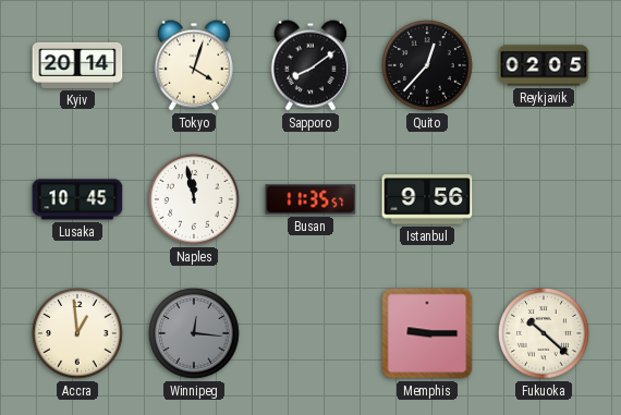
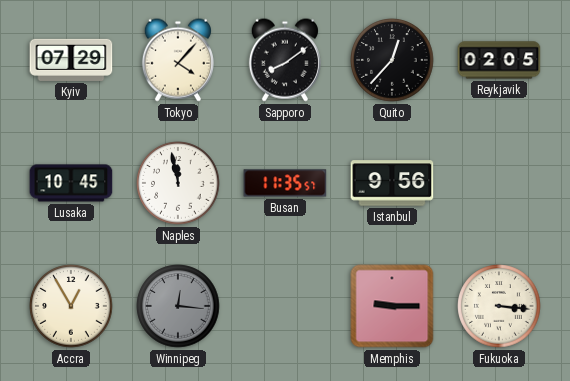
Kyiv: 20:14 -> 07:29
Tokyo: 4:03 -> 4:07
Accra: 12:59 -> 12:55
Fukuoka: 10:22 -> 3:16
